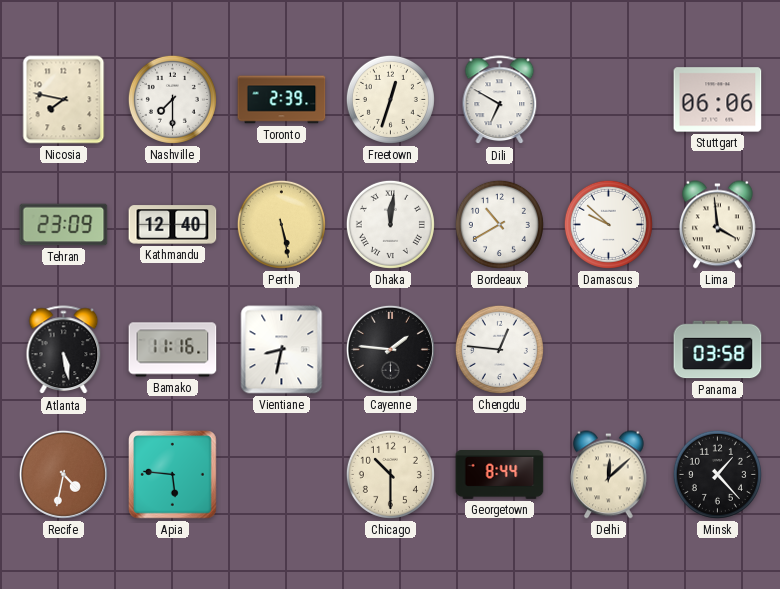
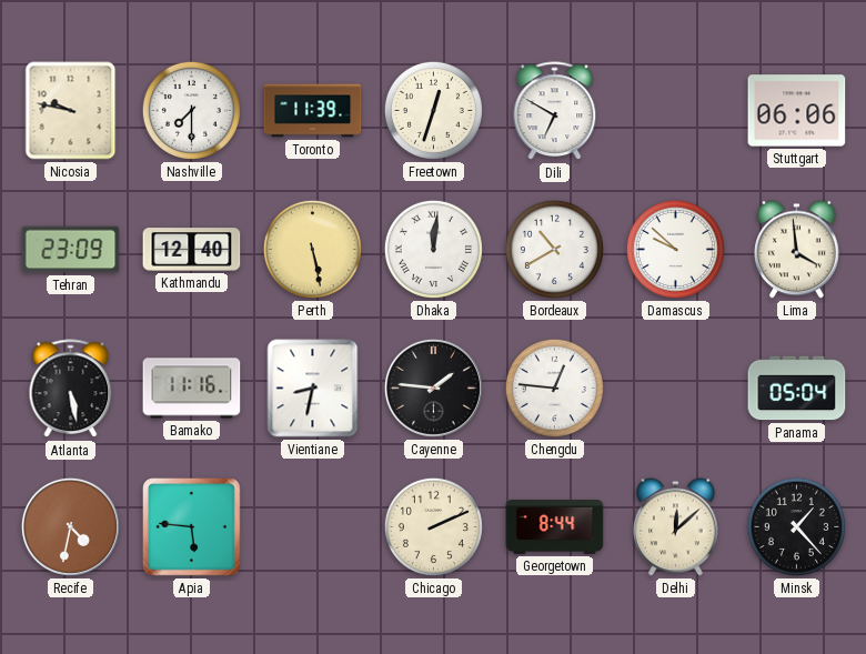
Nicosia: 7:47 -> 9:47
Toronto: 2:39 -> 11:39
Panama: 03:58 -> 05:04
Chicago: 10:30 -> 2:11
